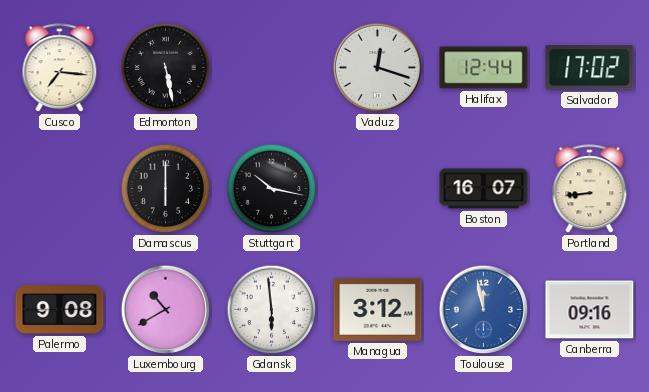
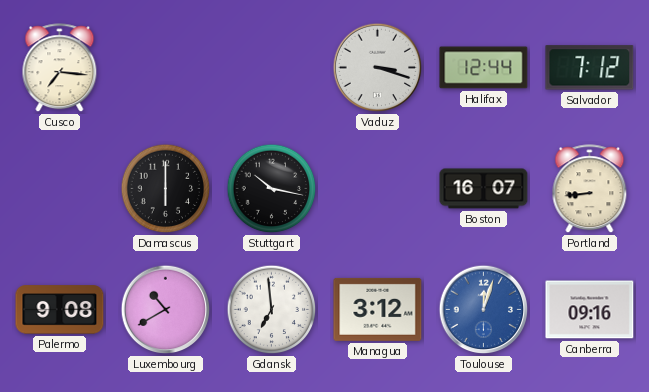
Edmonton: 5:28 -> none
Vaduz: 12:18 -> 3:18
Salvador: 17:02 -> 7:12
Gdansk: 5:59 -> 6:59
Toulouse: 11:58 -> 12:03
